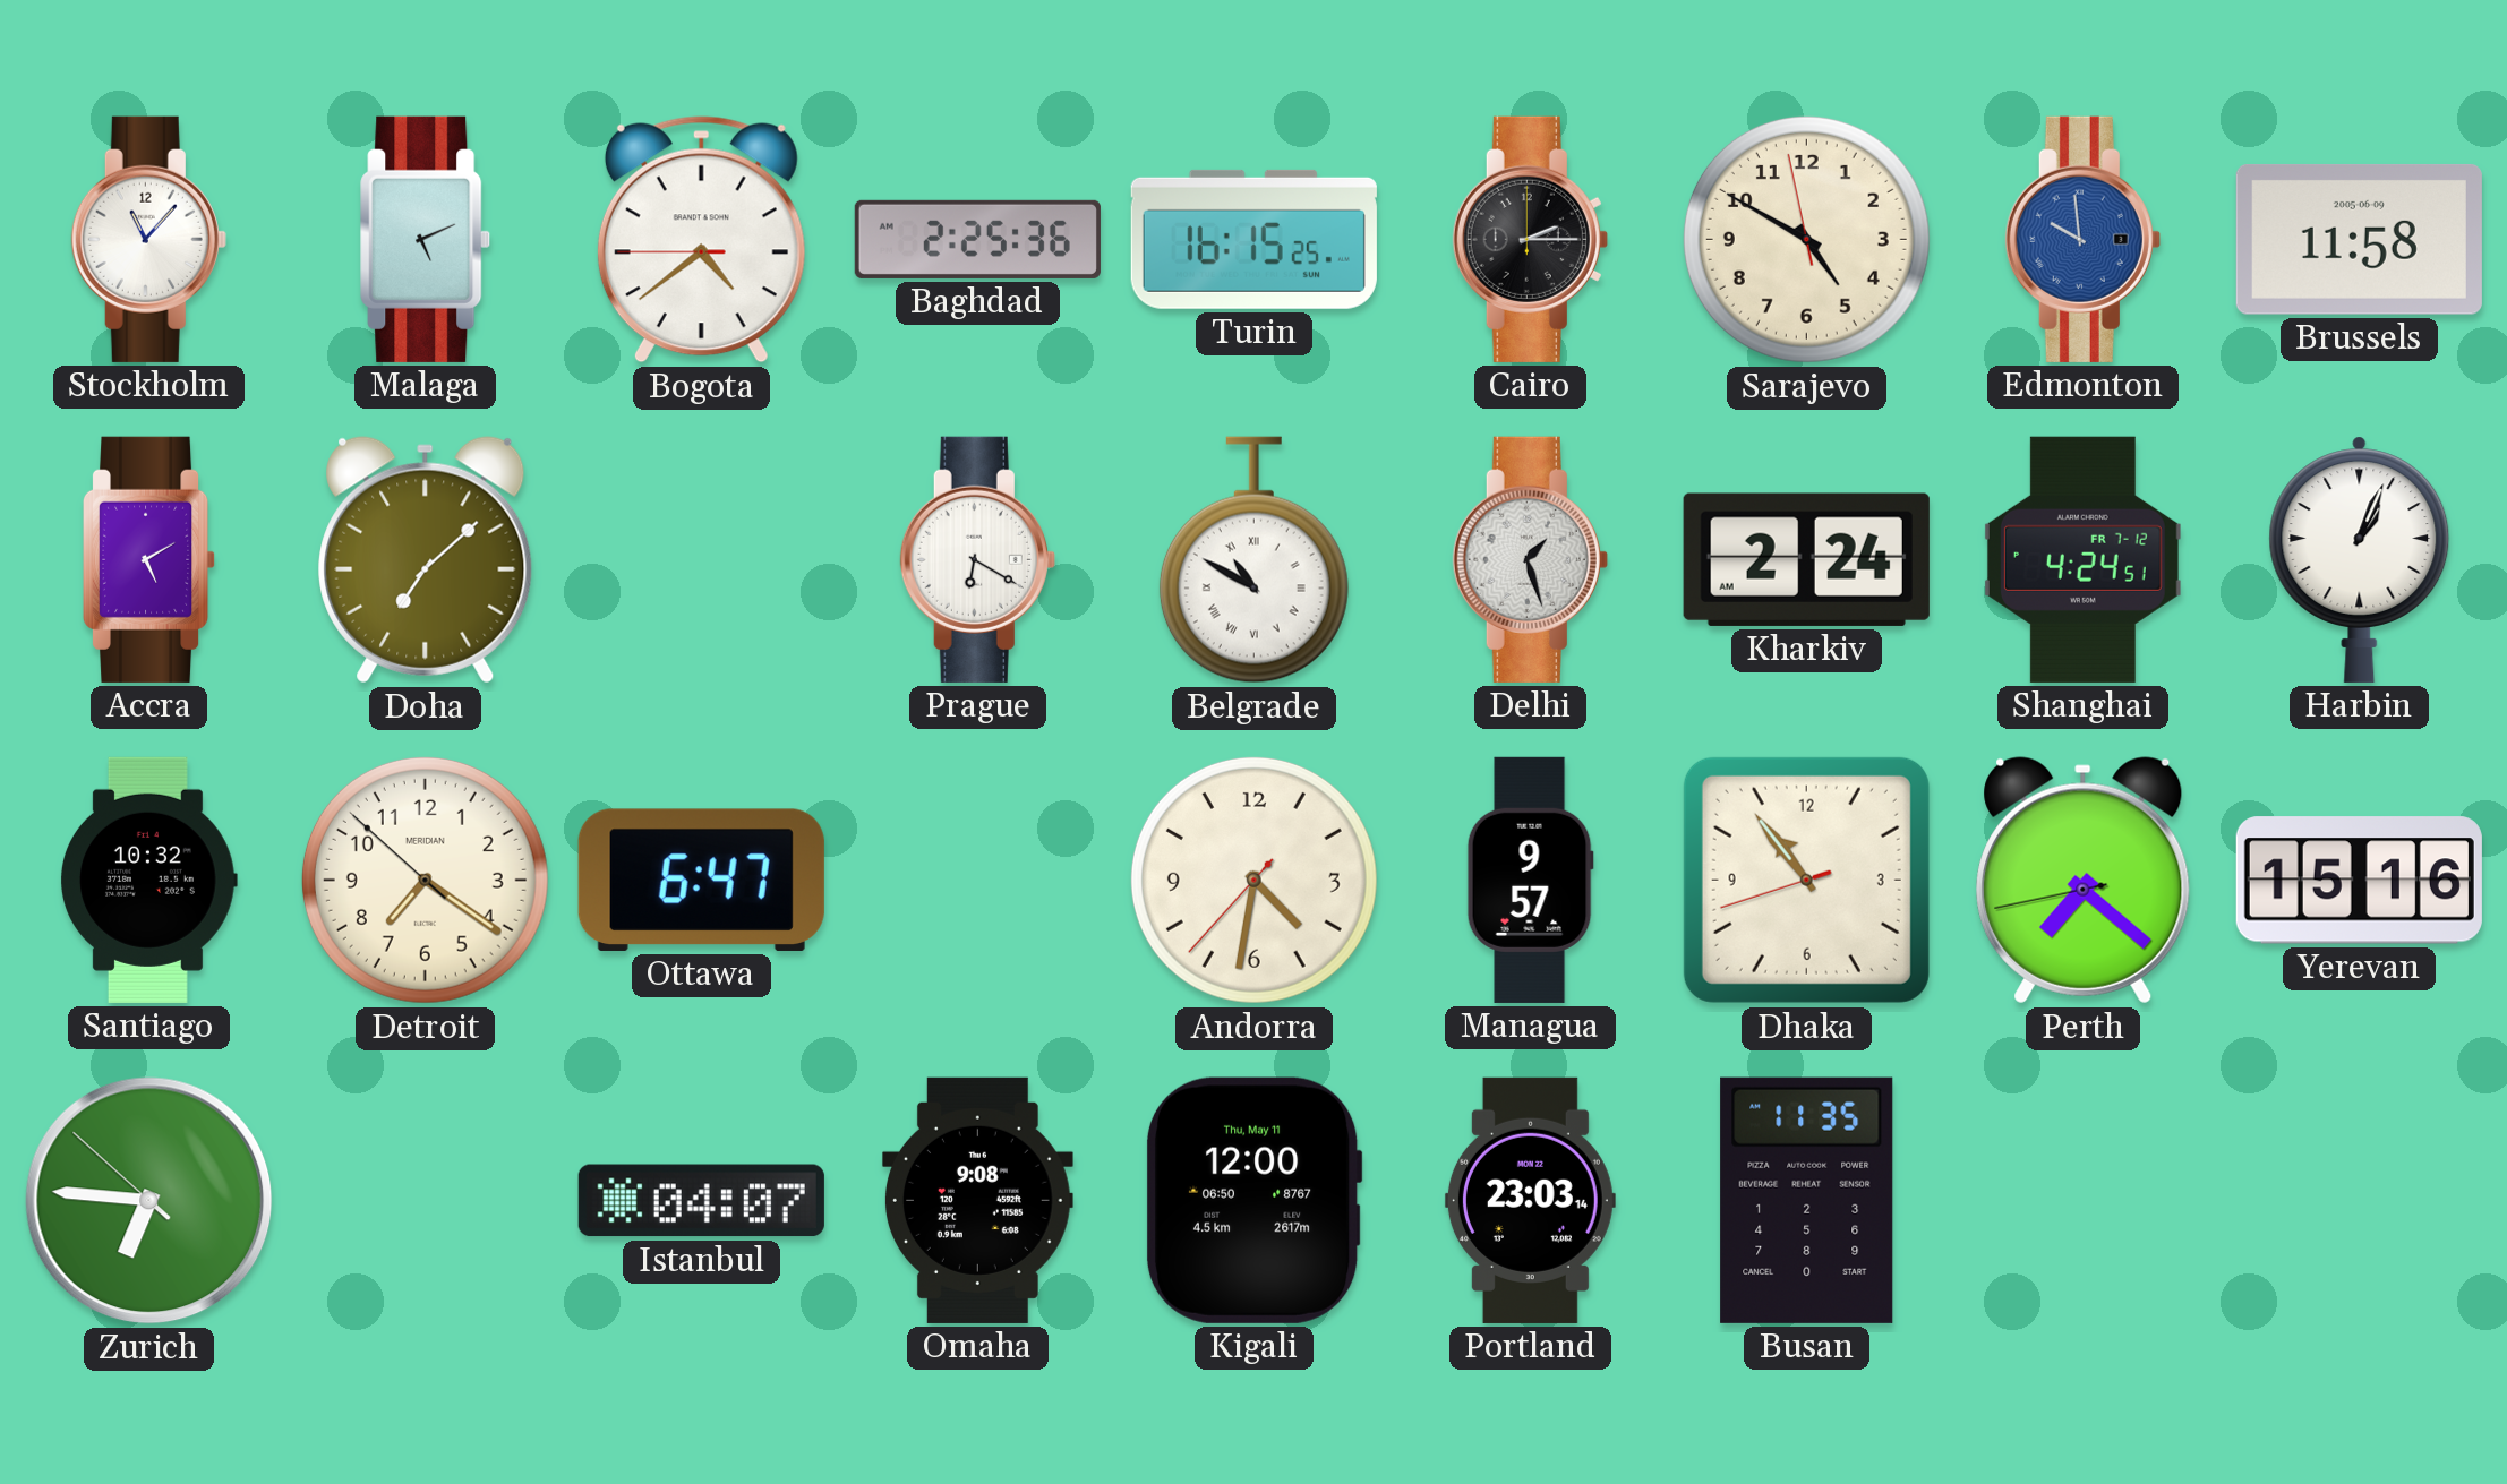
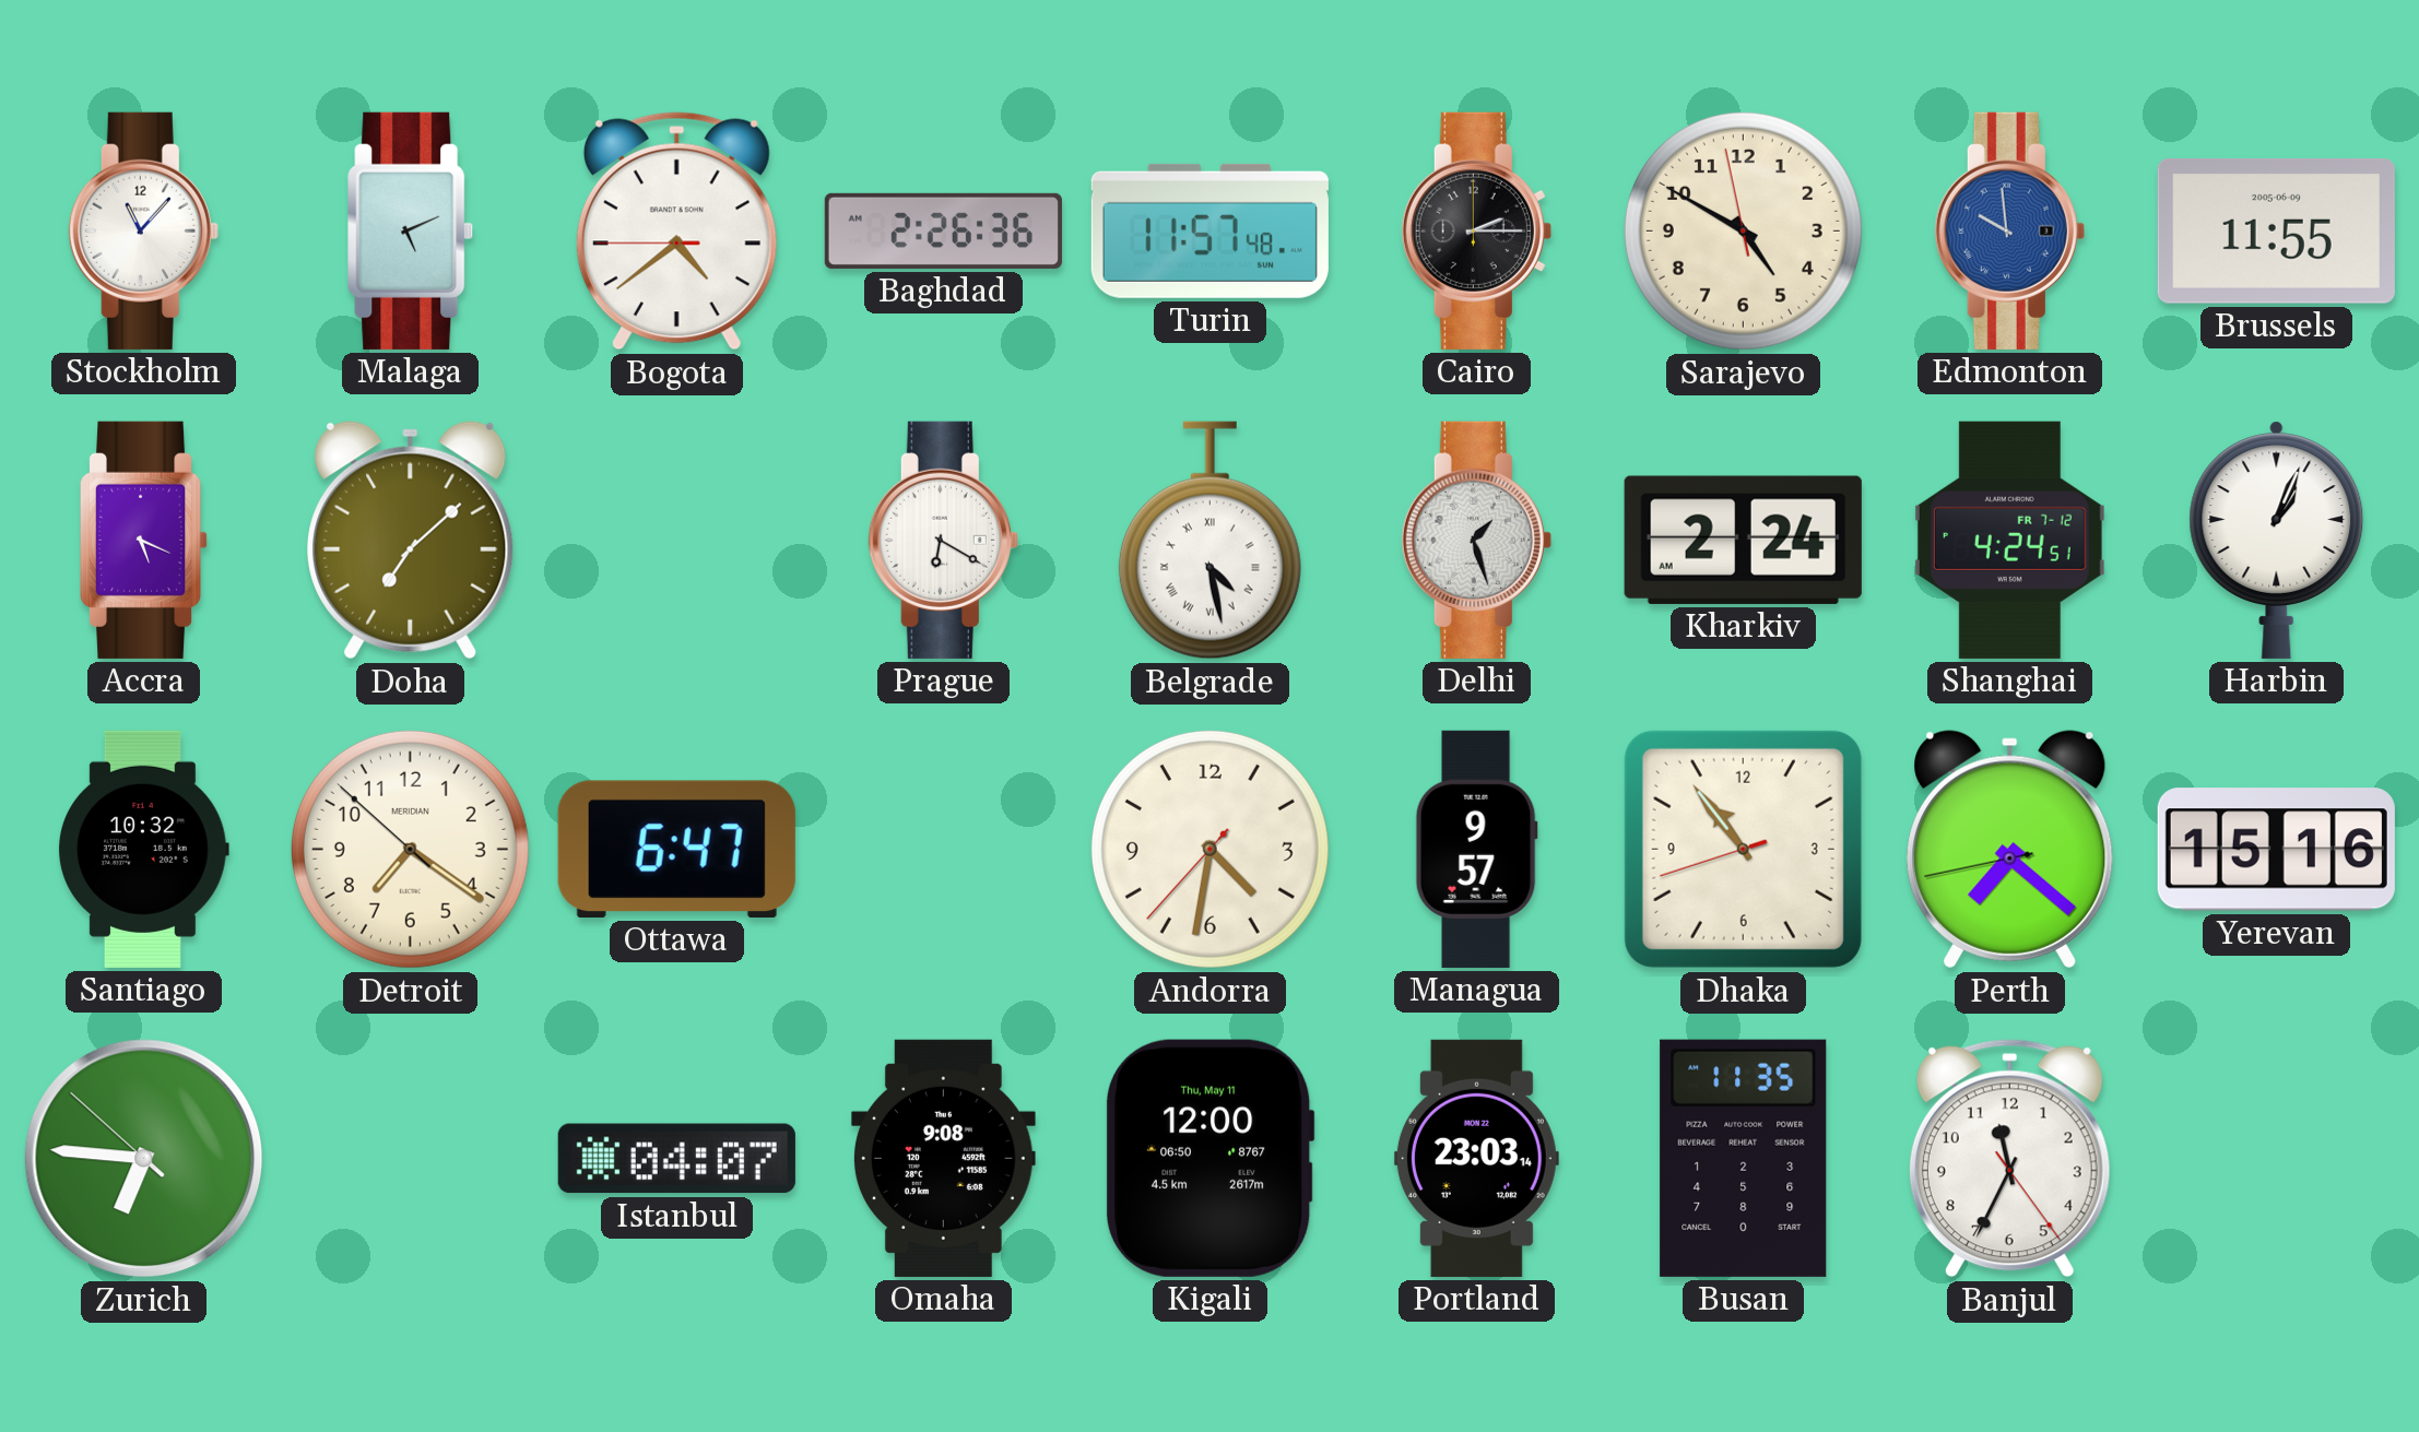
Baghdad: 2:25 -> 2:26
Turin: 16:15 -> 11:57
Brussels: 11:58 -> 11:55
Accra: 5:10 -> 5:19
Belgrade: 10:50 -> 4:28
Banjul: none -> 11:34
